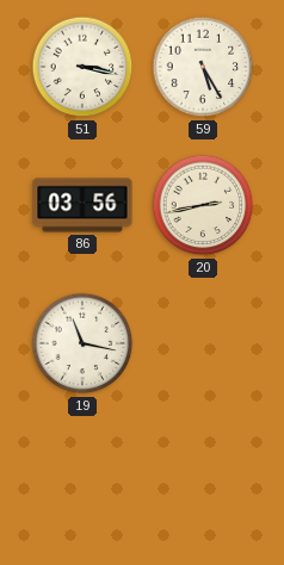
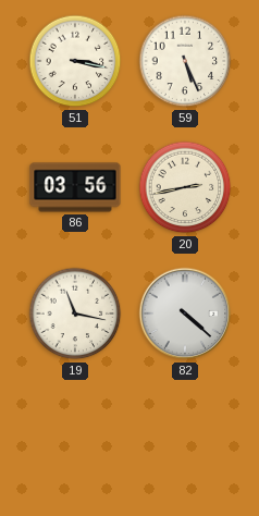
59: 5:25 -> 5:26
82: none -> 4:22
